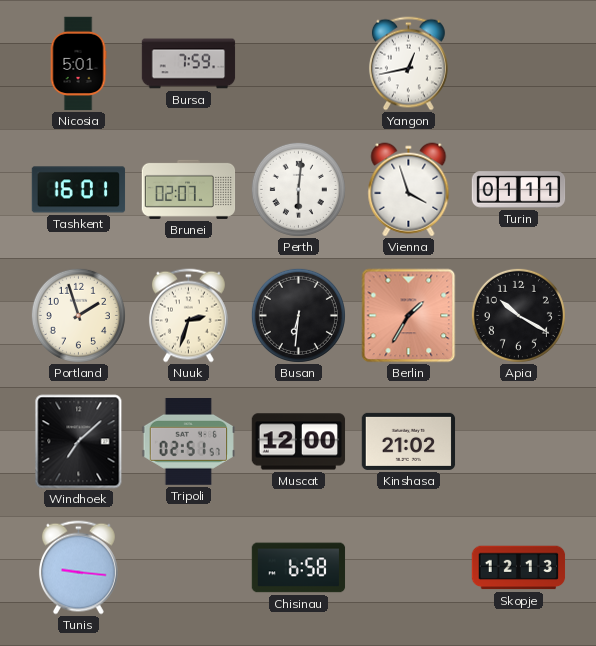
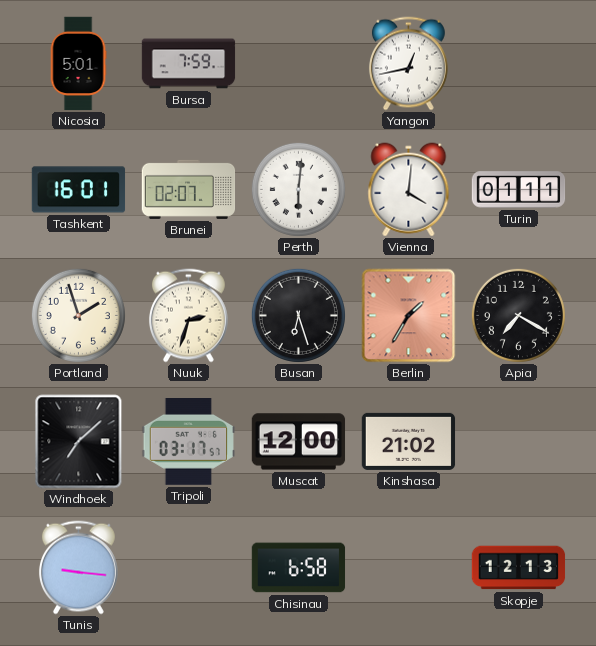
Vienna: 3:57 -> 4:01
Busan: 6:31 -> 6:27
Apia: 10:20 -> 7:20
Tripoli: 02:51 -> 03:17
